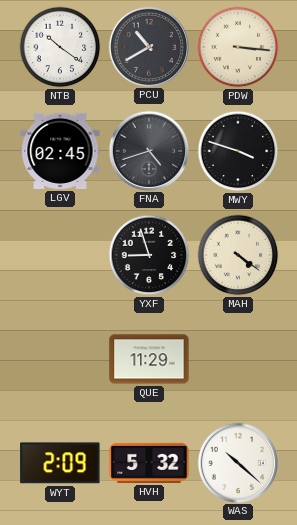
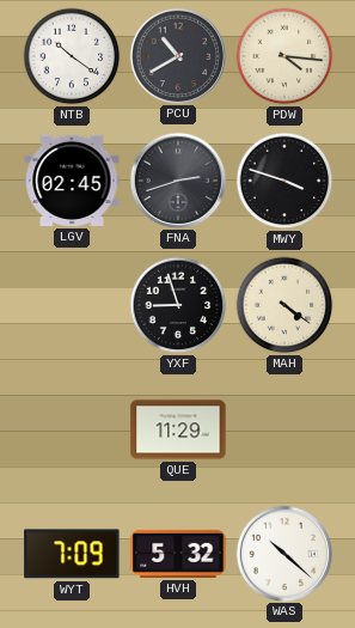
PDW: 3:16 -> 4:16
FNA: 4:42 -> 2:42
WYT: 2:09 -> 7:09
